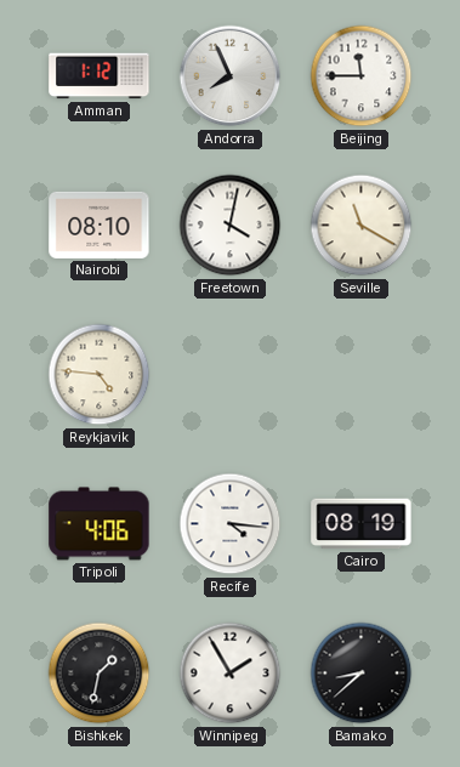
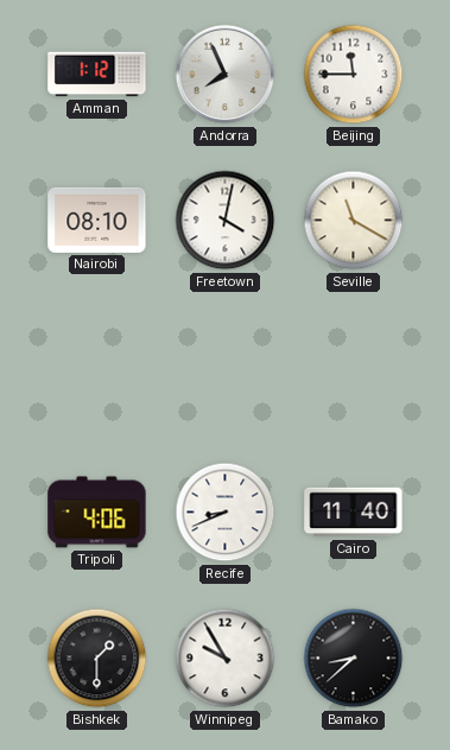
Reykjavik: 4:46 -> none
Recife: 4:16 -> 8:41
Cairo: 08:19 -> 11:40
Bishkek: 1:32 -> 1:30
Winnipeg: 1:55 -> 9:55
